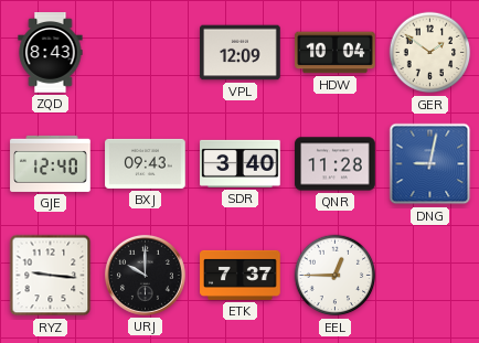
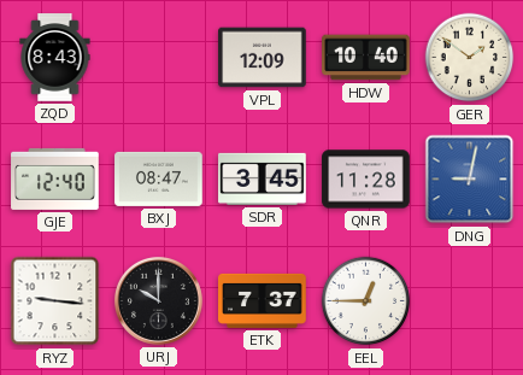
HDW: 10:04 -> 10:40
BXJ: 09:43 -> 08:47
SDR: 3:40 -> 3:45
